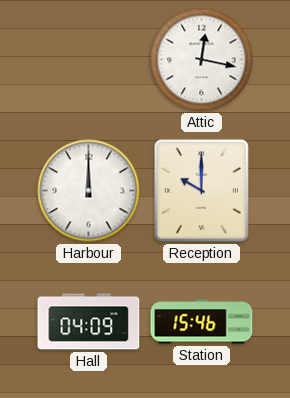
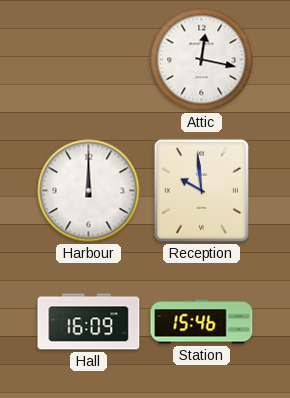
Reception: 10:00 -> 9:59
Hall: 04:09 -> 16:09
